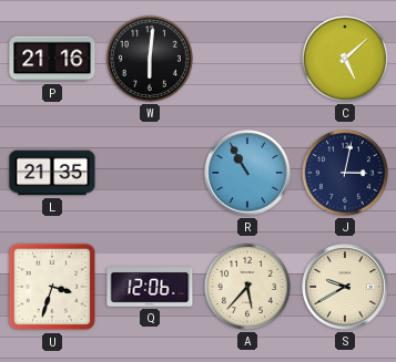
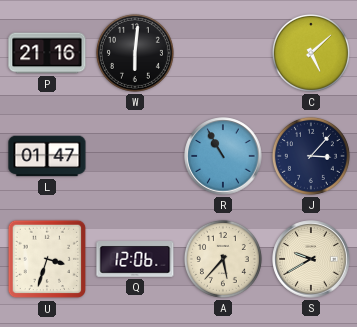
L: 21:35 -> 01:47
J: 3:02 -> 3:07
